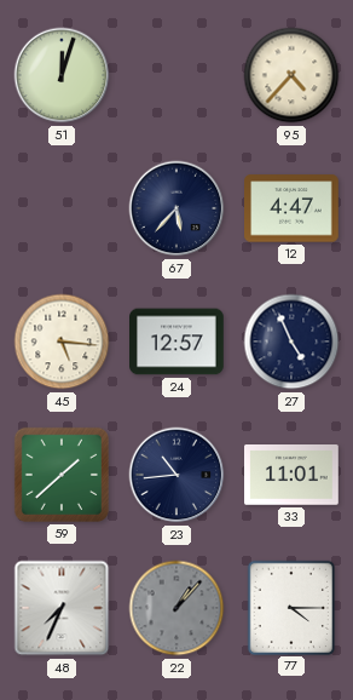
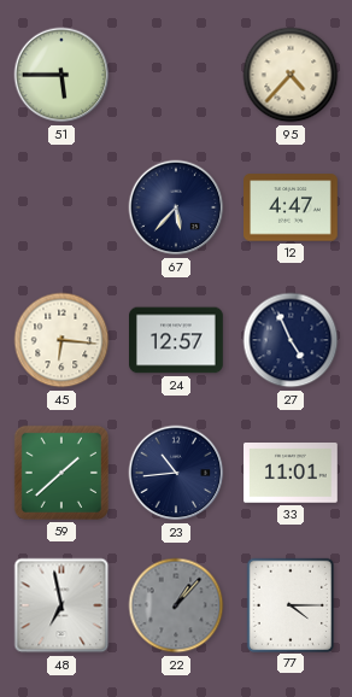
51: 12:03 -> 5:45
45: 5:16 -> 6:16
48: 7:34 -> 6:58
